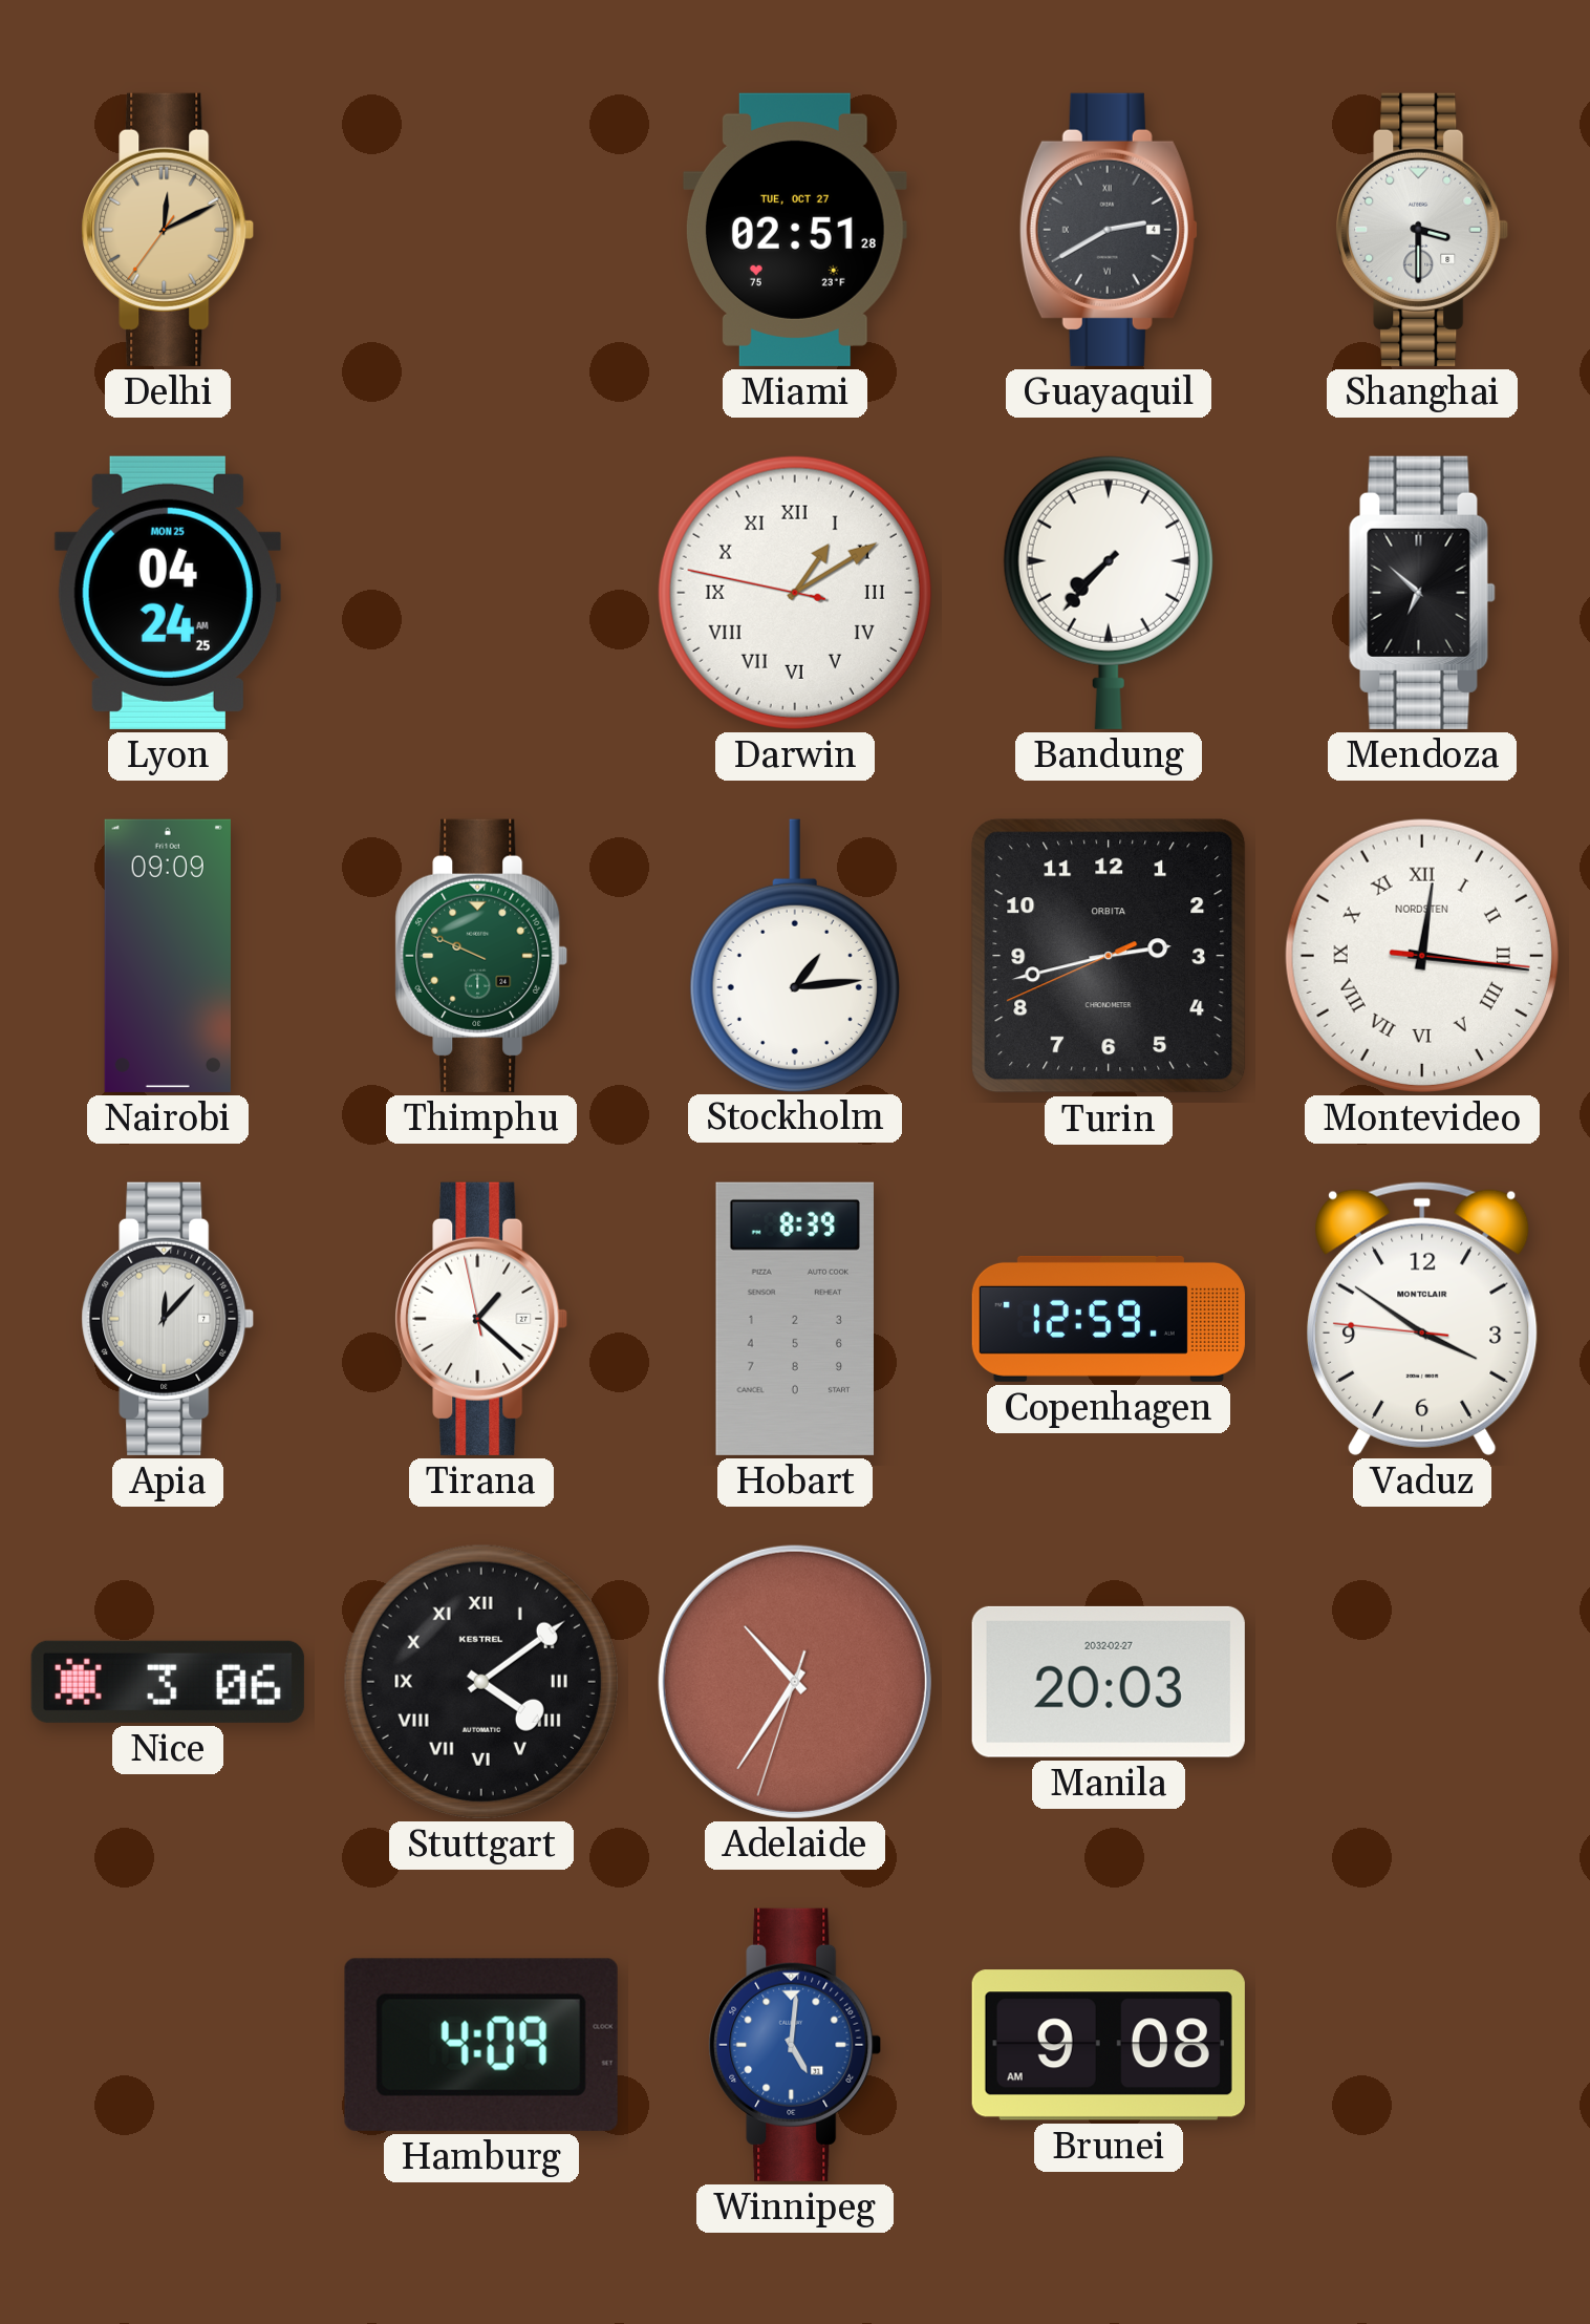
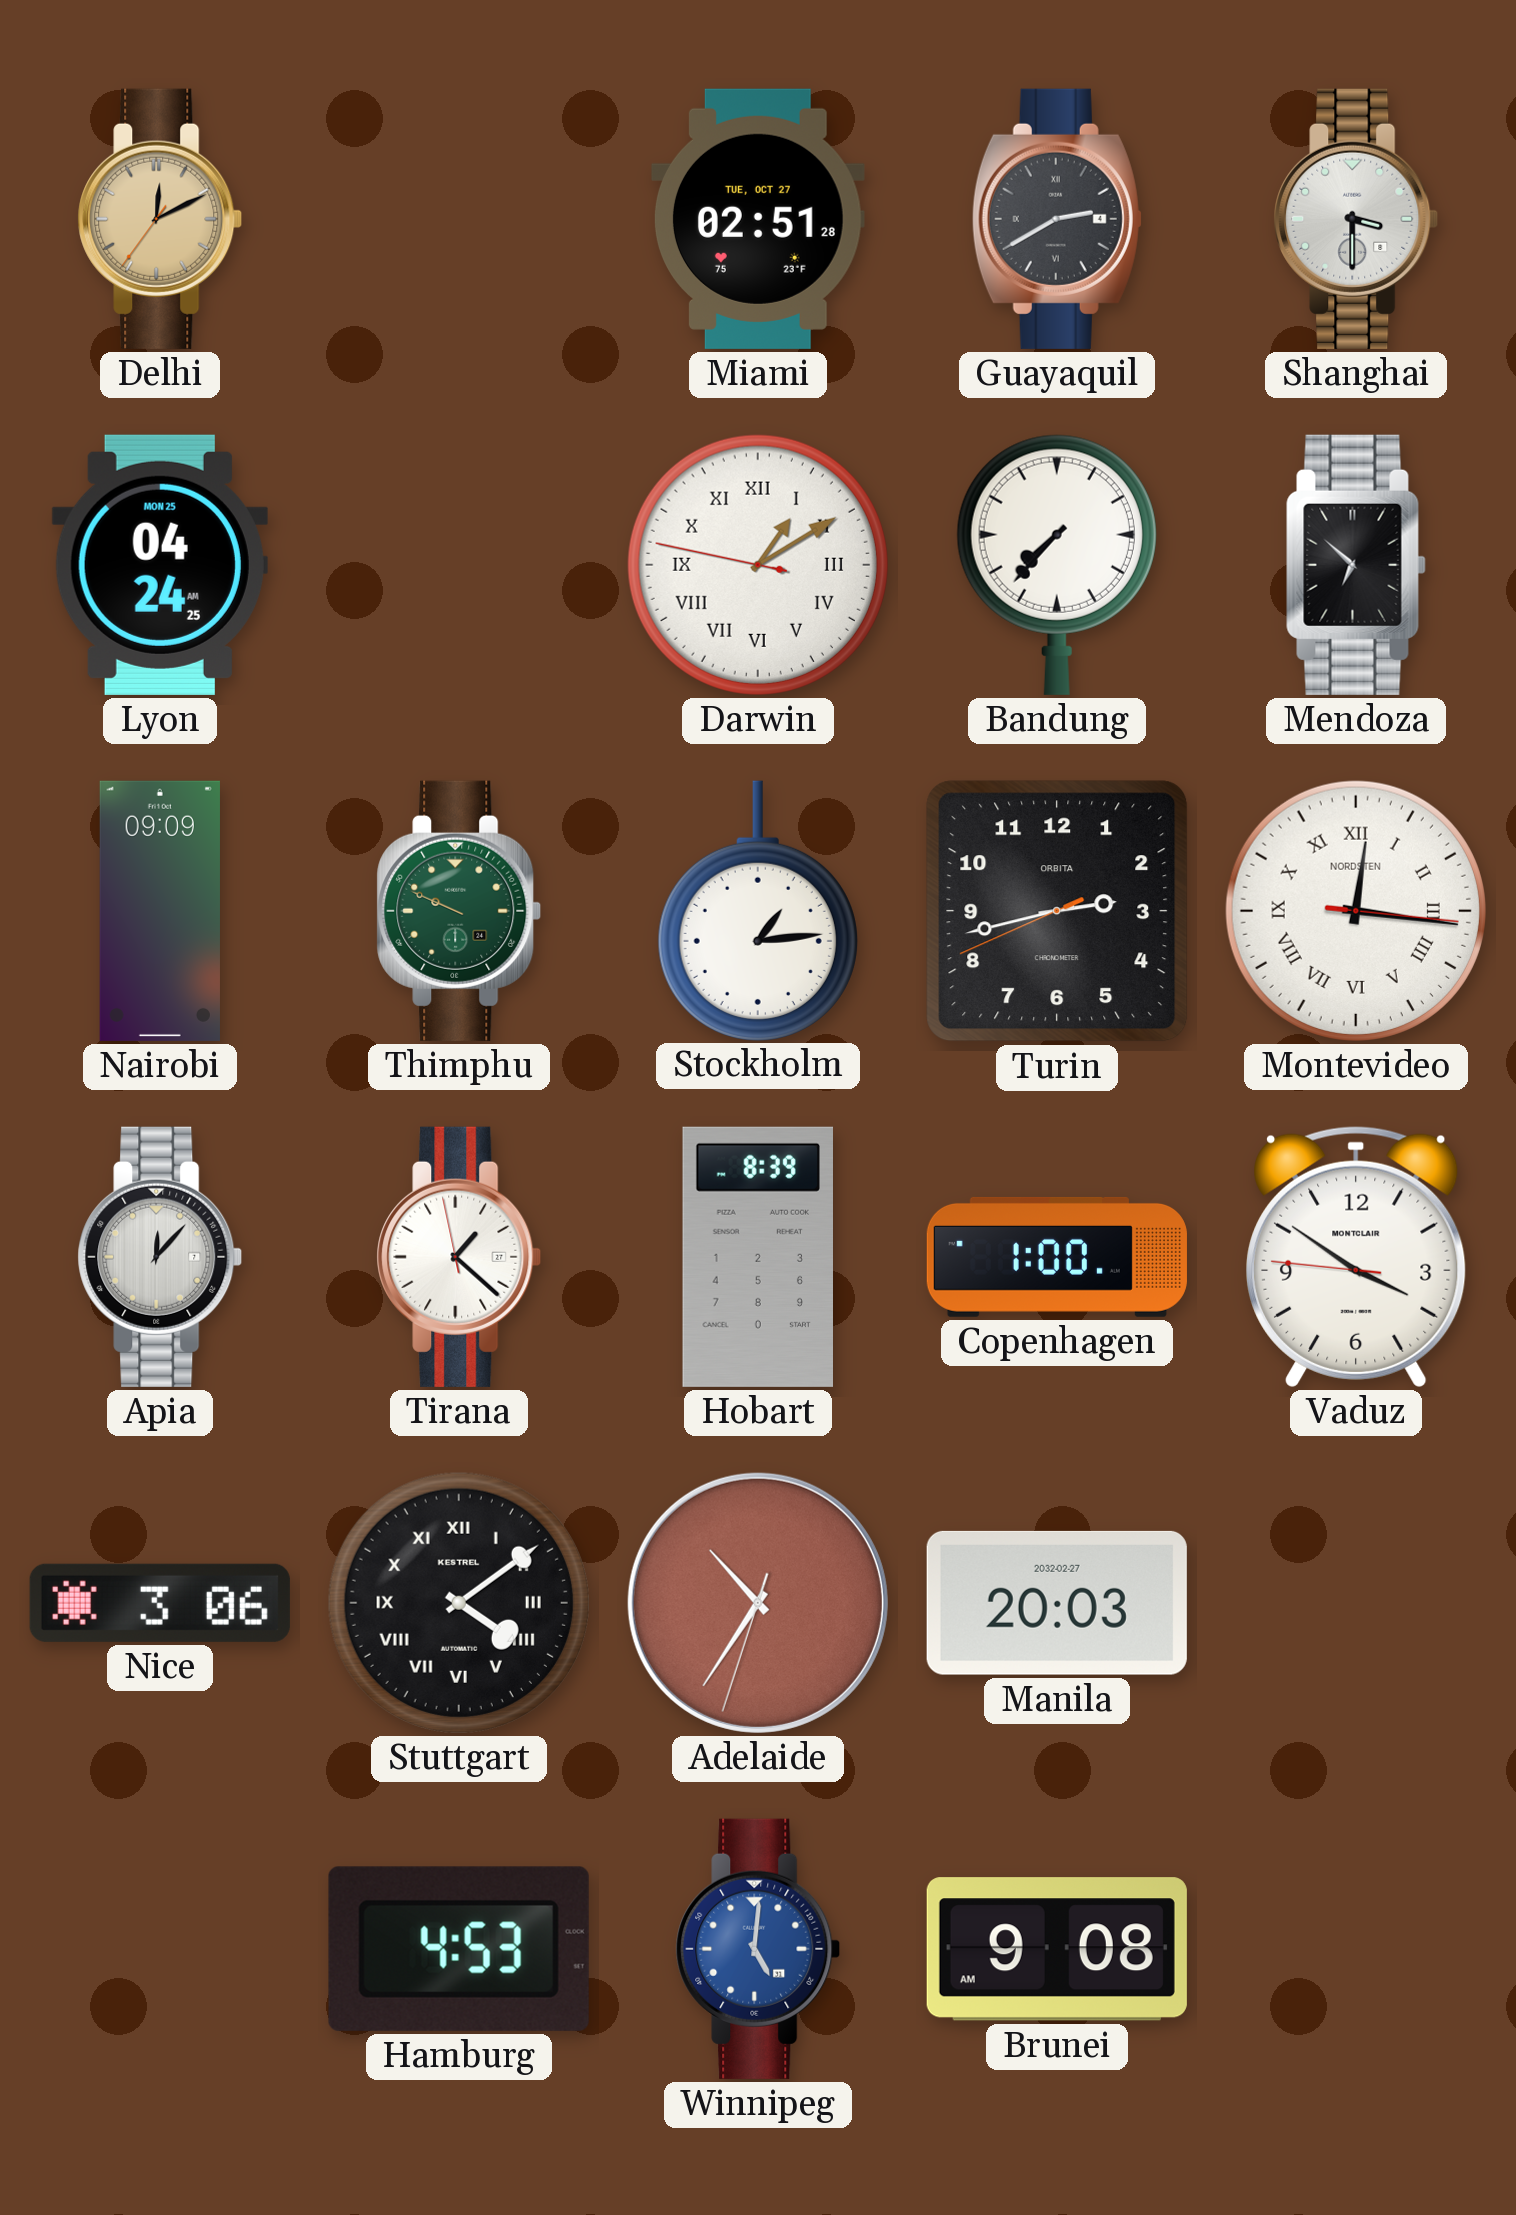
Copenhagen: 12:59 -> 1:00
Hamburg: 4:09 -> 4:53
